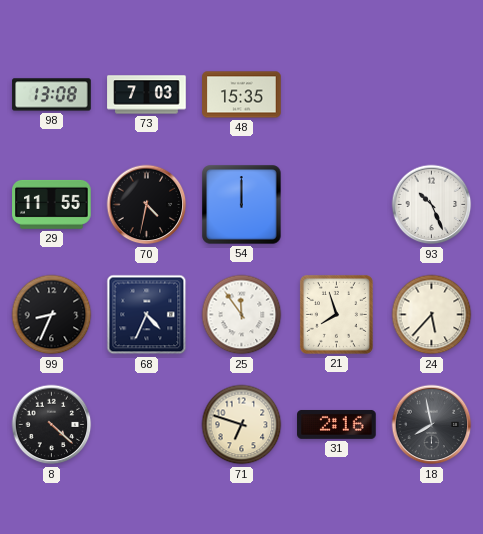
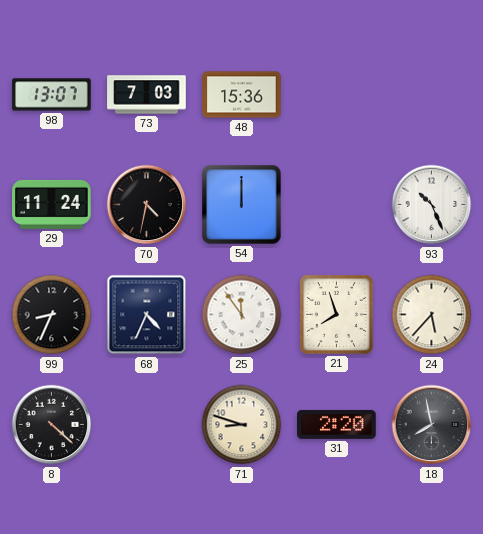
98: 13:08 -> 13:07
48: 15:35 -> 15:36
29: 11:55 -> 11:24
71: 6:48 -> 8:48
31: 2:16 -> 2:20
